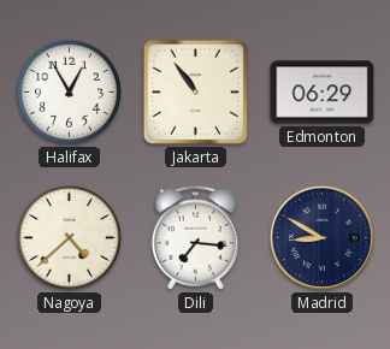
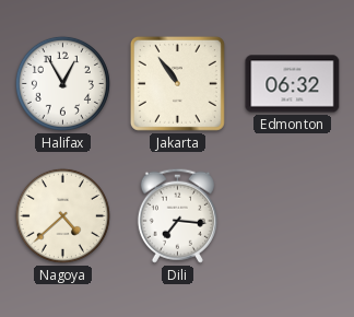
Edmonton: 06:29 -> 06:32
Madrid: 8:50 -> none
